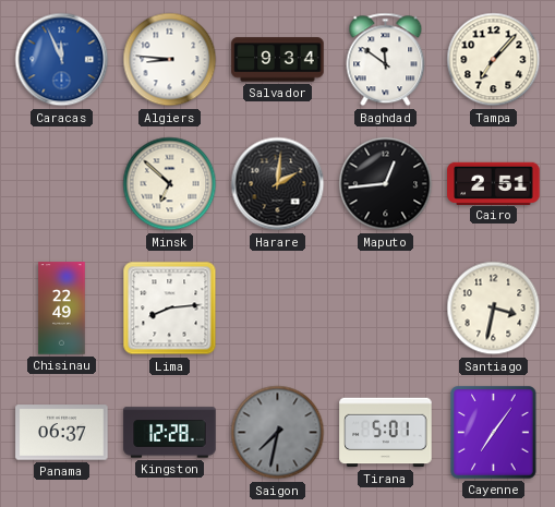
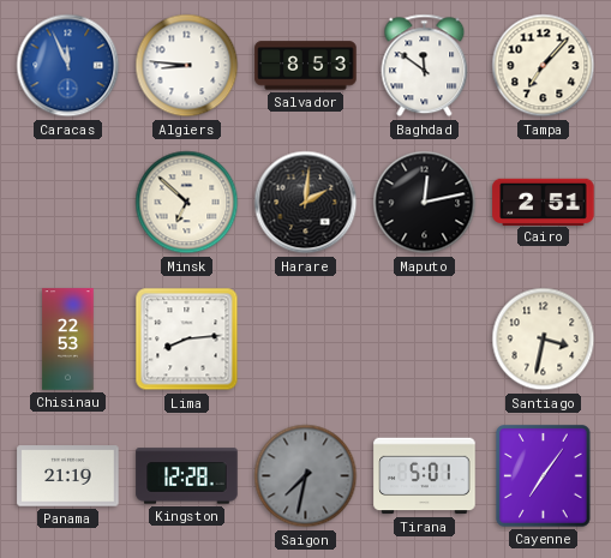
Salvador: 9:34 -> 8:53
Maputo: 12:44 -> 12:13
Chisinau: 22:49 -> 22:53
Panama: 06:37 -> 21:19
